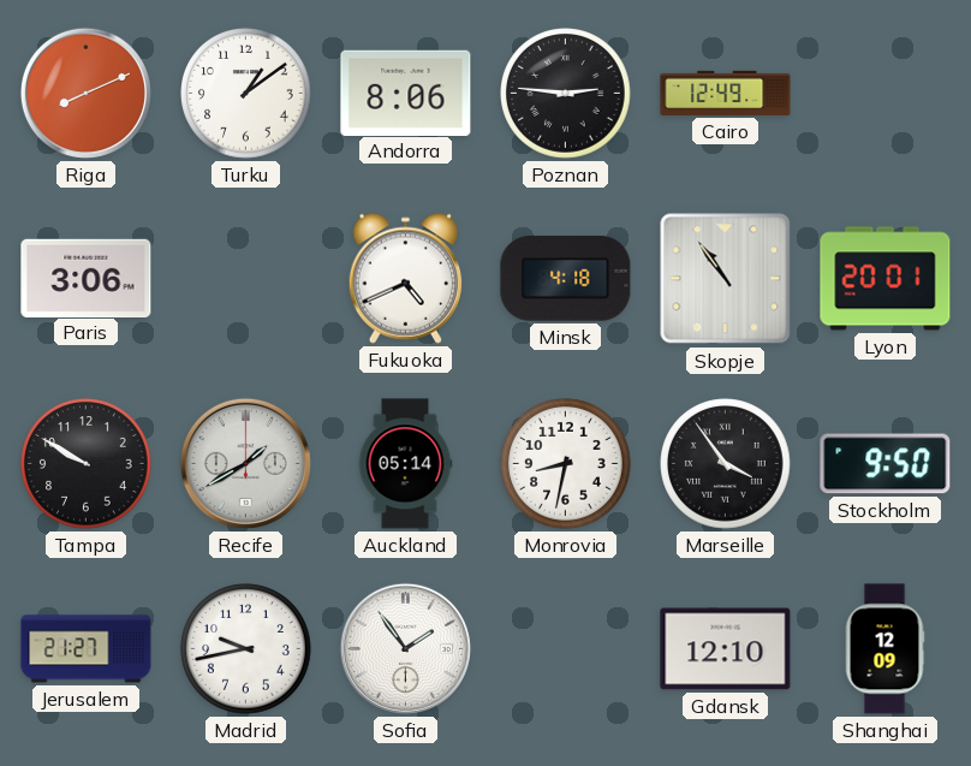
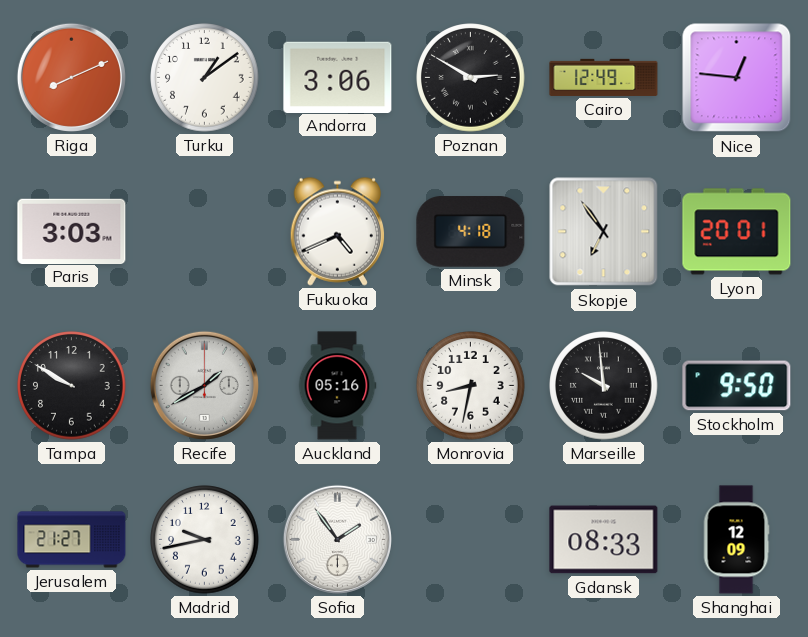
Andorra: 8:06 -> 3:06
Poznan: 2:46 -> 2:50
Nice: none -> 12:46
Paris: 3:06 -> 3:03
Skopje: 10:54 -> 6:54
Auckland: 05:14 -> 05:16
Marseille: 3:54 -> 9:59
Gdansk: 12:10 -> 08:33
